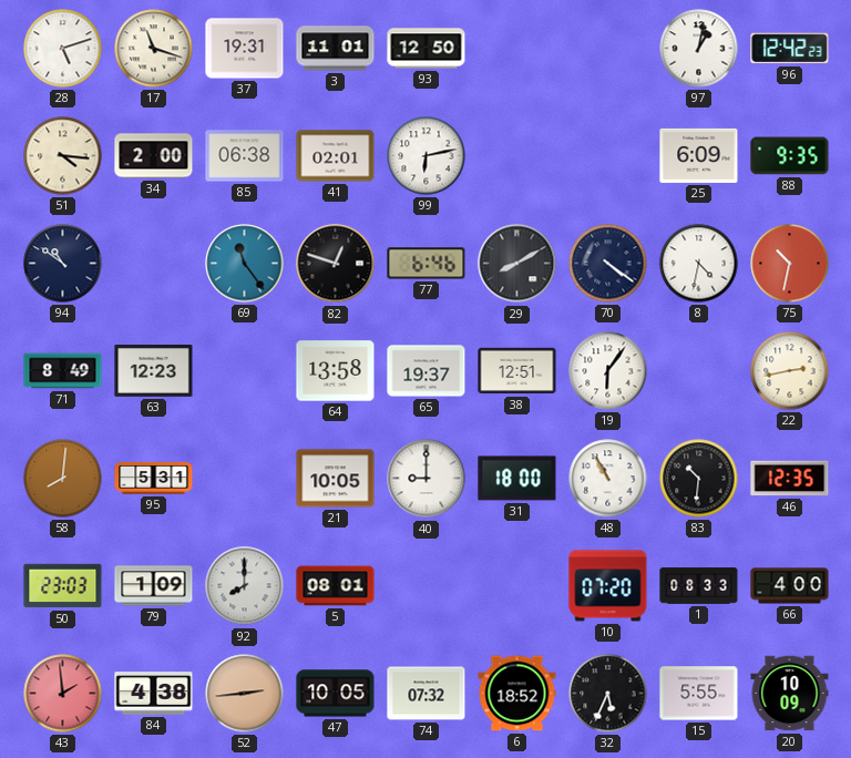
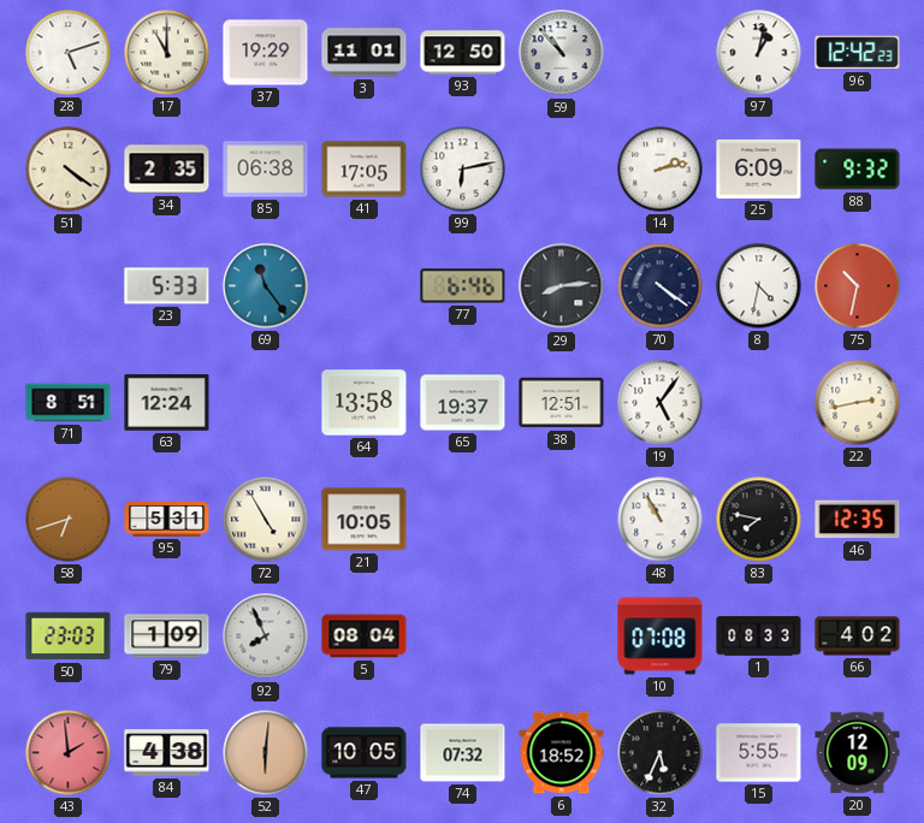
17: 11:18 -> 11:00
37: 19:31 -> 19:29
59: none -> 10:53
51: 4:16 -> 4:21
34: 2:00 -> 2:35
41: 02:01 -> 17:05
14: none -> 2:13
88: 9:35 -> 9:32
94: 10:51 -> none
23: none -> 5:33
82: 12:48 -> none
29: 8:10 -> 8:14
71: 8:49 -> 8:51
63: 12:23 -> 12:24
19: 6:06 -> 5:06
58: 8:01 -> 6:42
72: none -> 4:55
40: 9:00 -> none
31: 18:00 -> none
83: 10:31 -> 7:47
92: 8:00 -> 7:56
5: 08:01 -> 08:04
10: 07:20 -> 07:08
66: 4:00 -> 4:02
52: 2:44 -> 6:01
20: 10:09 -> 12:09
